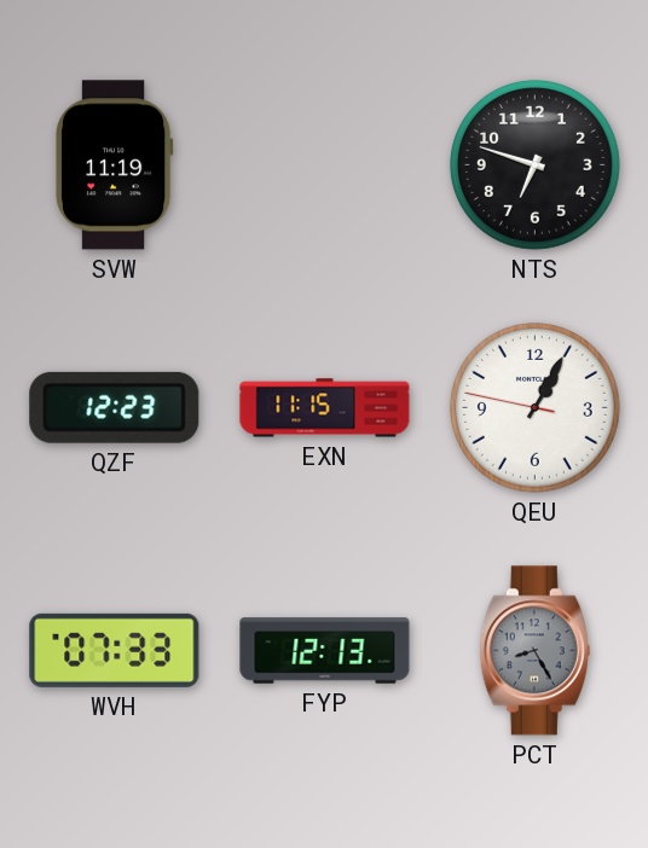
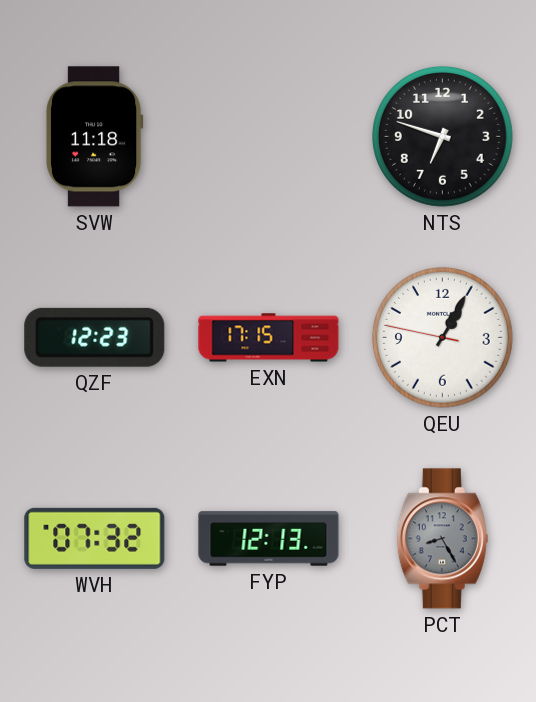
SVW: 11:19 -> 11:18
EXN: 11:15 -> 17:15
WVH: 07:33 -> 07:32
